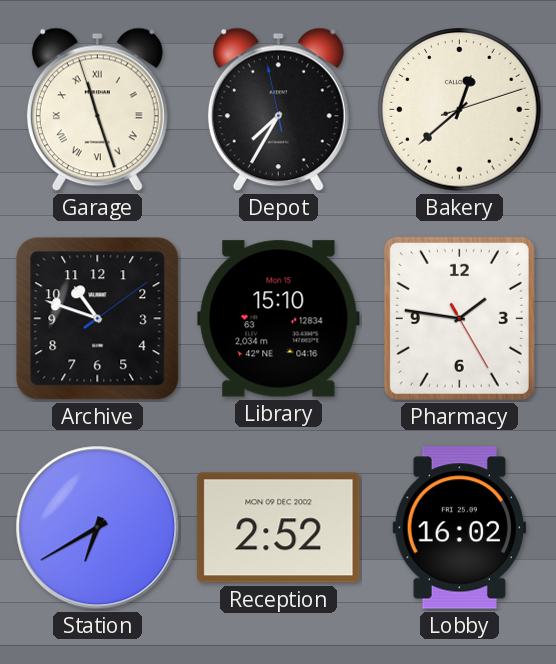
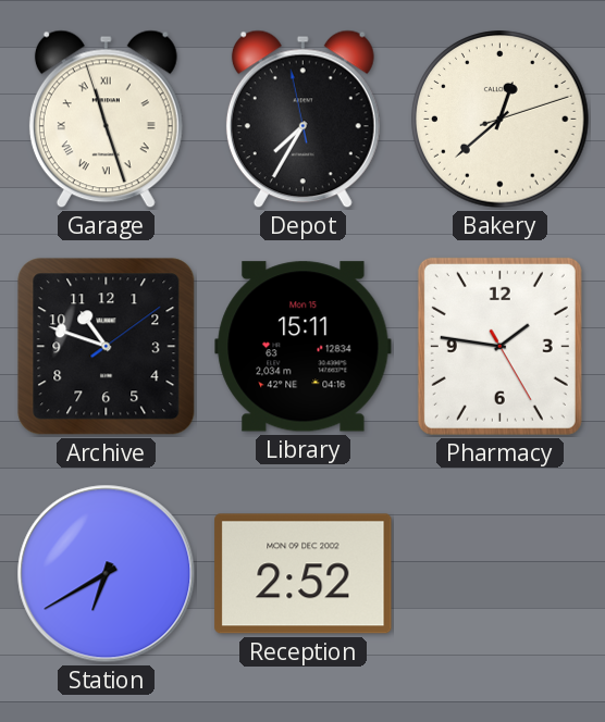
Library: 15:10 -> 15:11
Lobby: 16:02 -> none
